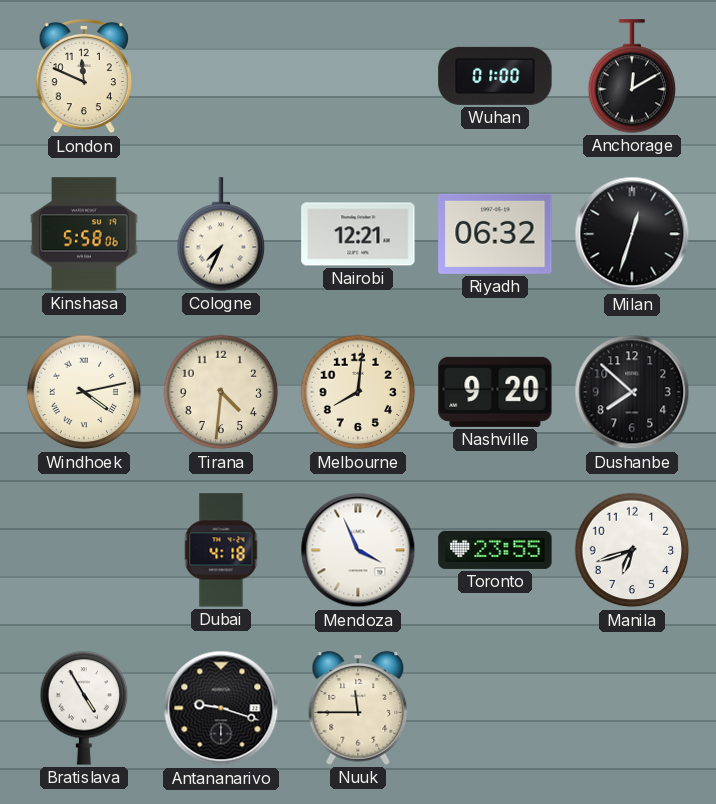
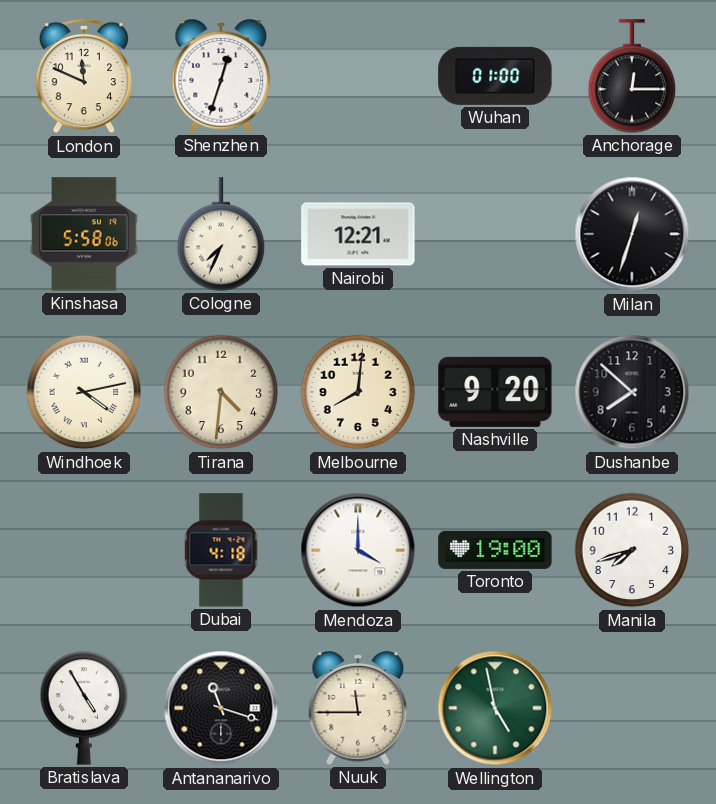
Shenzhen: none -> 12:33
Anchorage: 12:10 -> 12:15
Riyadh: 06:32 -> none
Mendoza: 3:56 -> 4:00
Toronto: 23:55 -> 19:00
Manila: 6:42 -> 7:42
Antananarivo: 9:18 -> 11:18
Wellington: none -> 4:58
